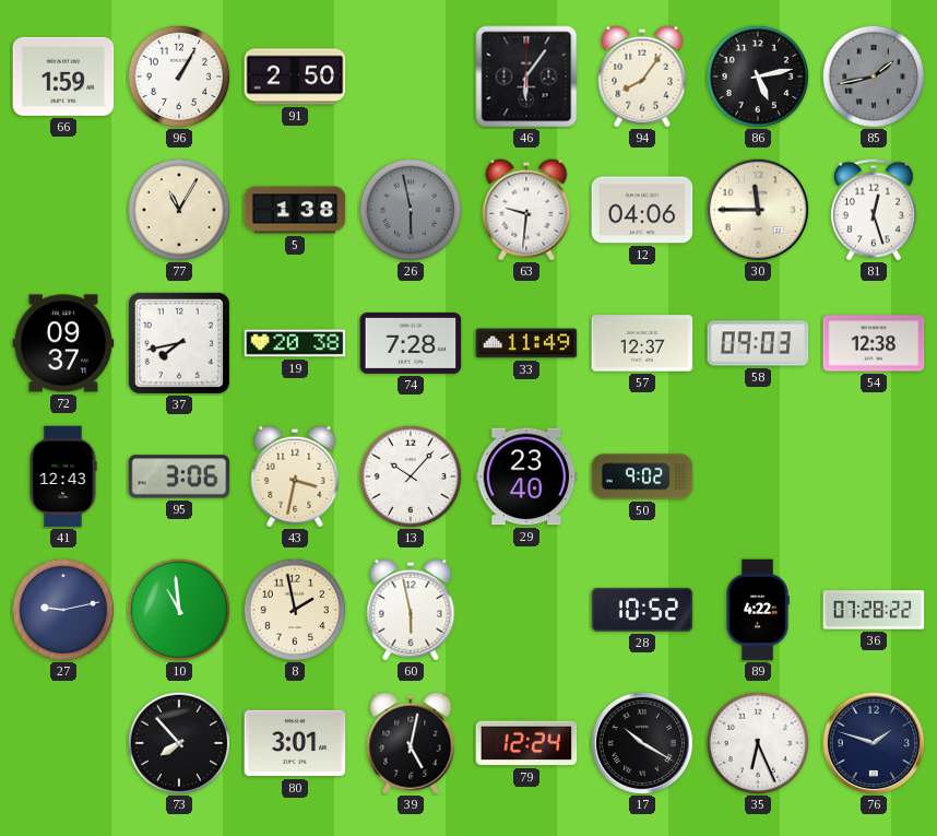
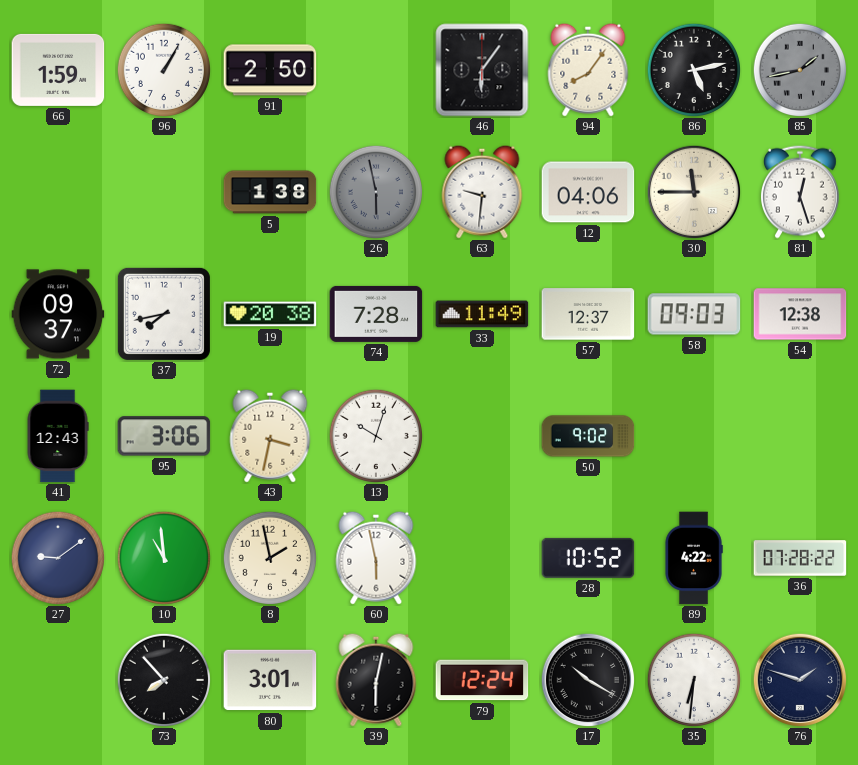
77: 11:05 -> none
13: 10:07 -> 10:03
29: 23:40 -> none
27: 9:13 -> 9:09
39: 5:02 -> 6:02
35: 6:26 -> 6:31
